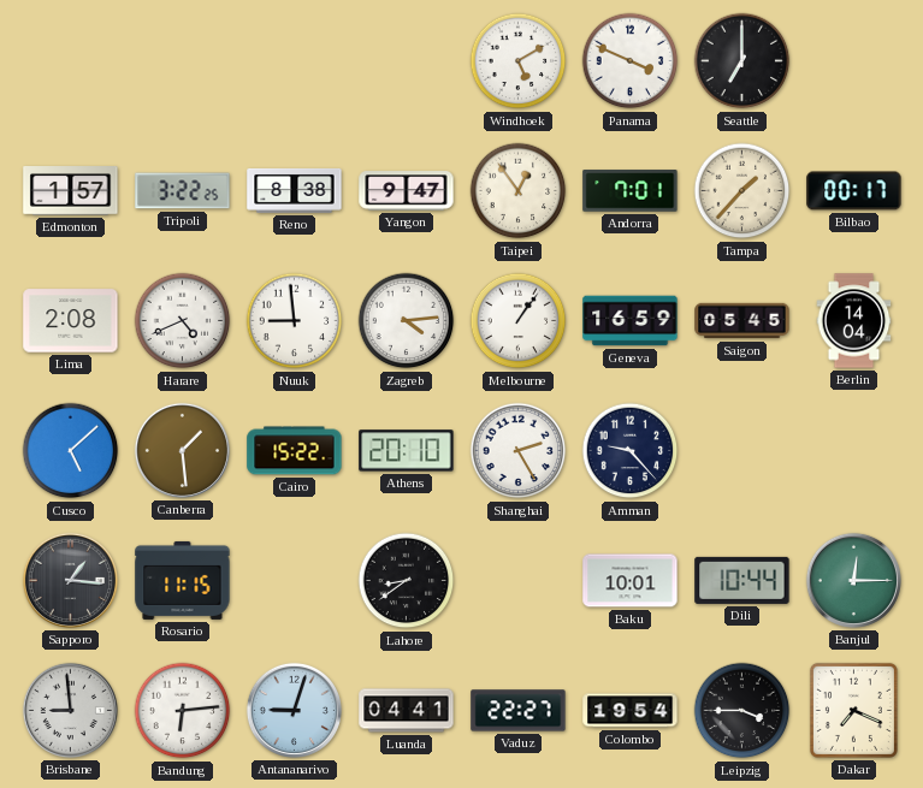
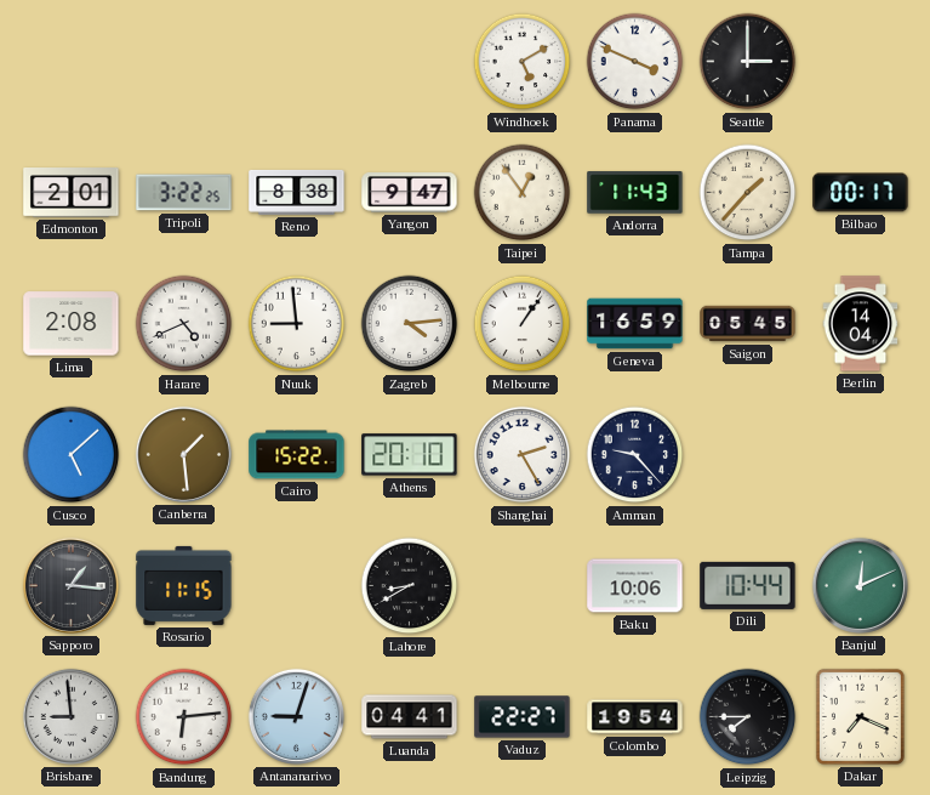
Seattle: 7:00 -> 3:00
Edmonton: 1:57 -> 2:01
Andorra: 7:01 -> 11:43
Lahore: 8:39 -> 8:40
Baku: 10:01 -> 10:06
Banjul: 12:15 -> 12:11
Leipzig: 3:45 -> 7:45
